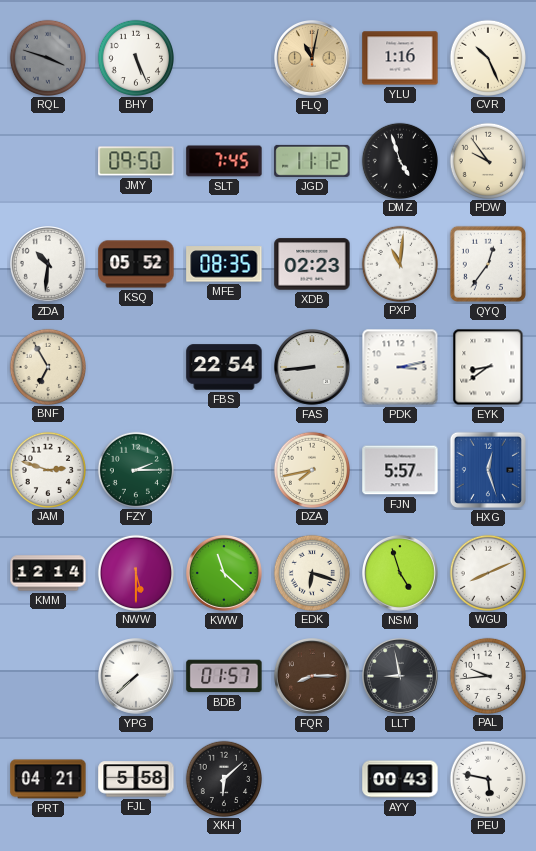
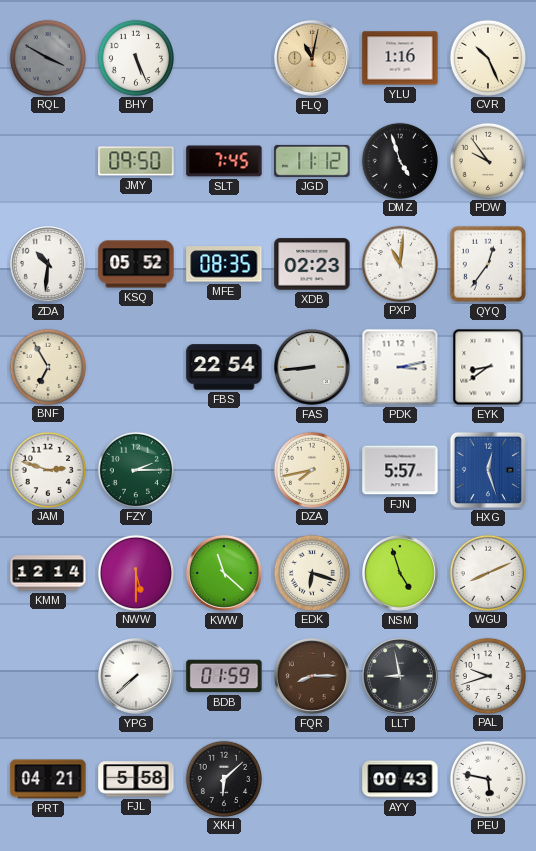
RQL: 3:48 -> 3:50
BDB: 01:57 -> 01:59
PAL: 9:44 -> 9:42
